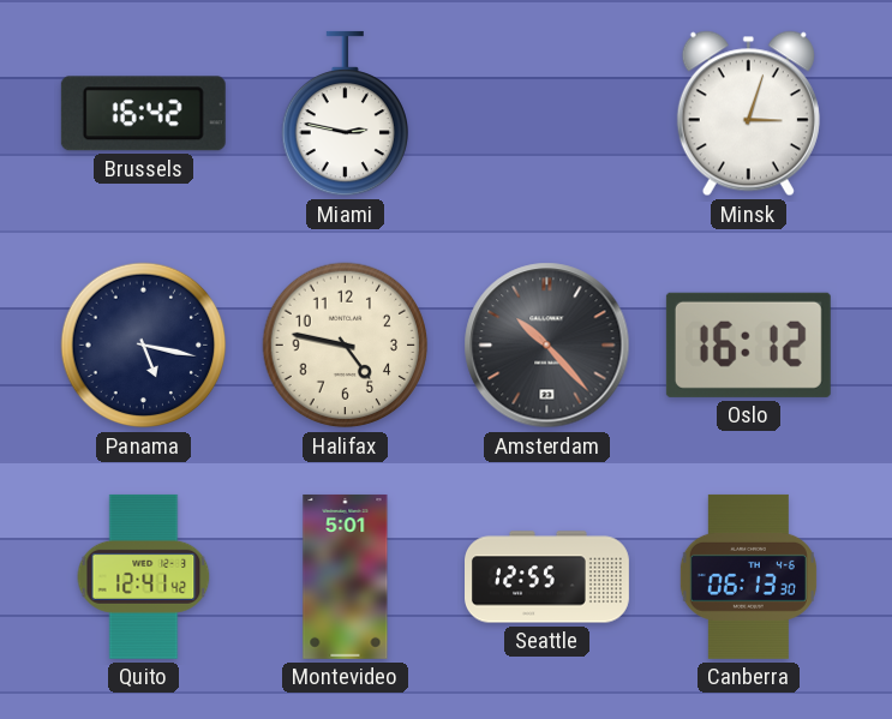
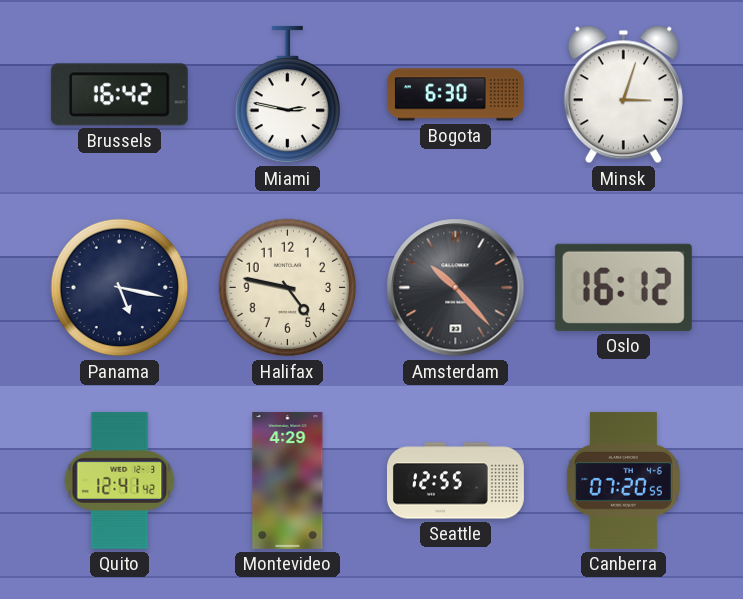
Bogota: none -> 6:30
Montevideo: 5:01 -> 4:29
Canberra: 06:13 -> 07:20
